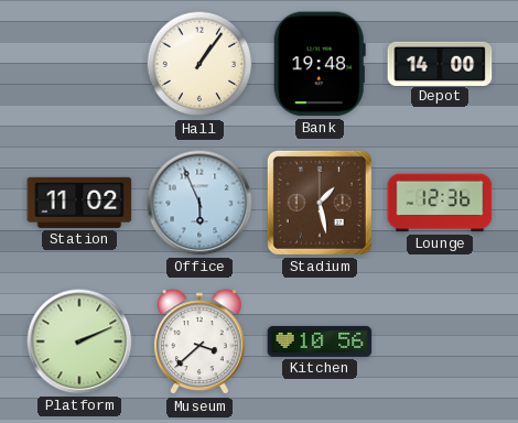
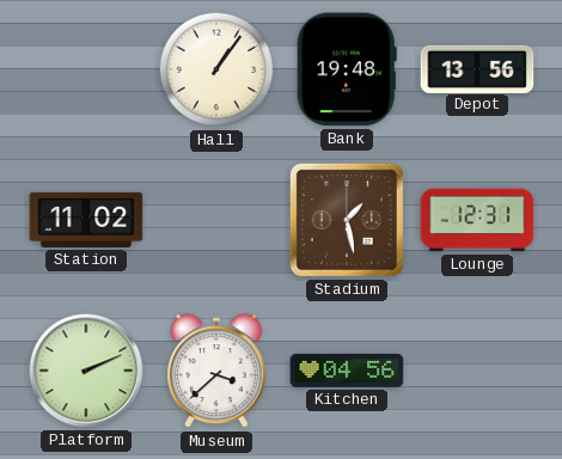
Depot: 14:00 -> 13:56
Office: 5:56 -> none
Lounge: 12:36 -> 12:31
Kitchen: 10:56 -> 04:56
